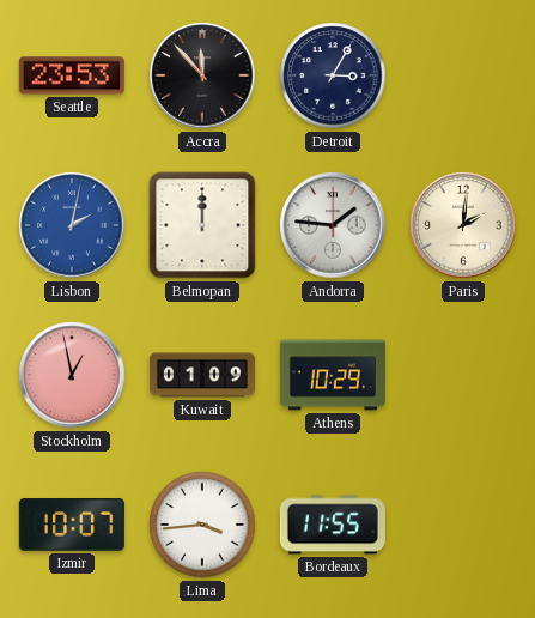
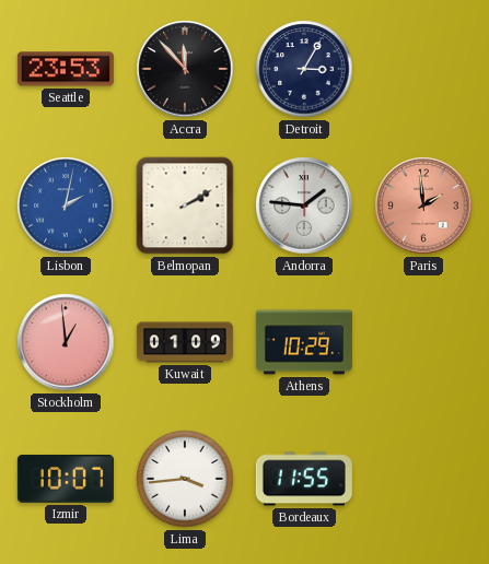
Belmopan: 12:00 -> 2:10
Paris: 2:01 -> 1:59
Paris dial: cream -> salmon
Stockholm: 12:58 -> 12:59
